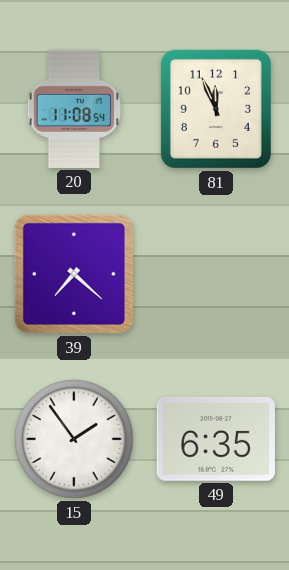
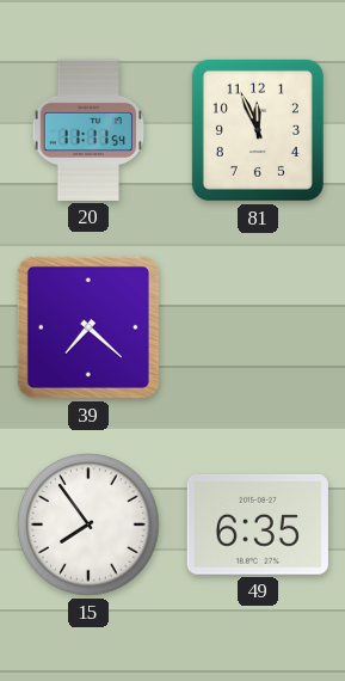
20: 11:08 -> 11:11
15: 1:54 -> 7:54
